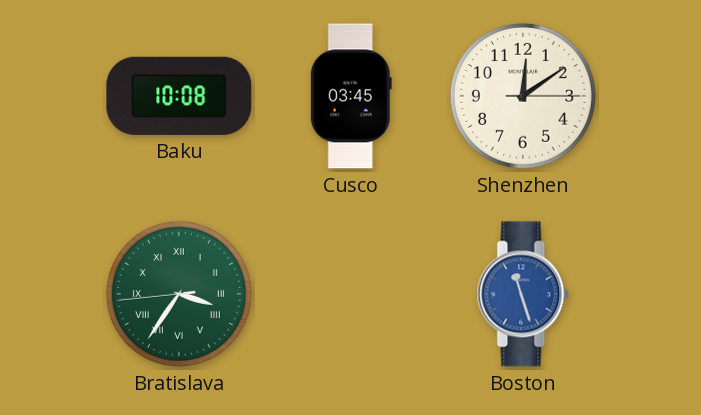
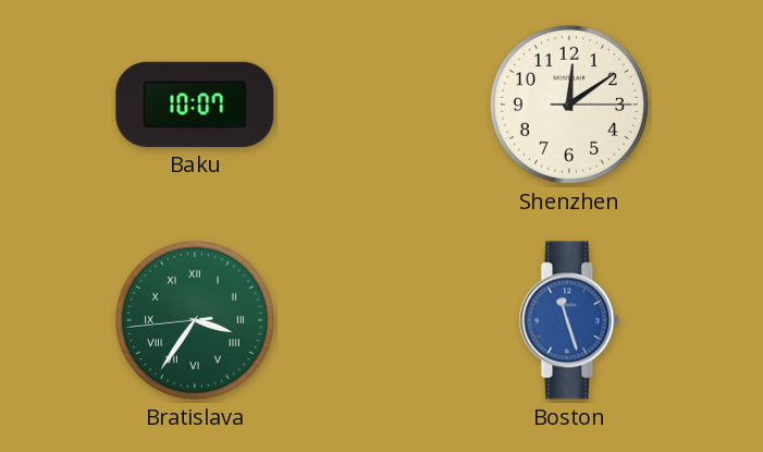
Baku: 10:08 -> 10:07
Cusco: 03:45 -> none
